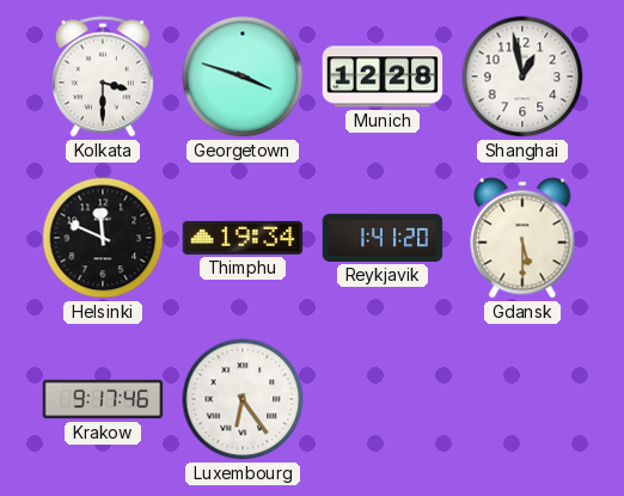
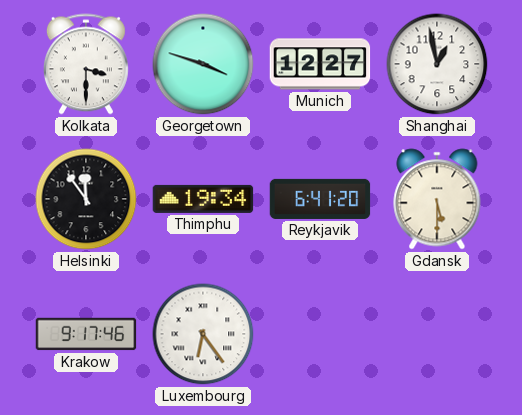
Munich: 12:28 -> 12:27
Helsinki: 11:49 -> 11:54
Reykjavik: 1:41 -> 6:41
